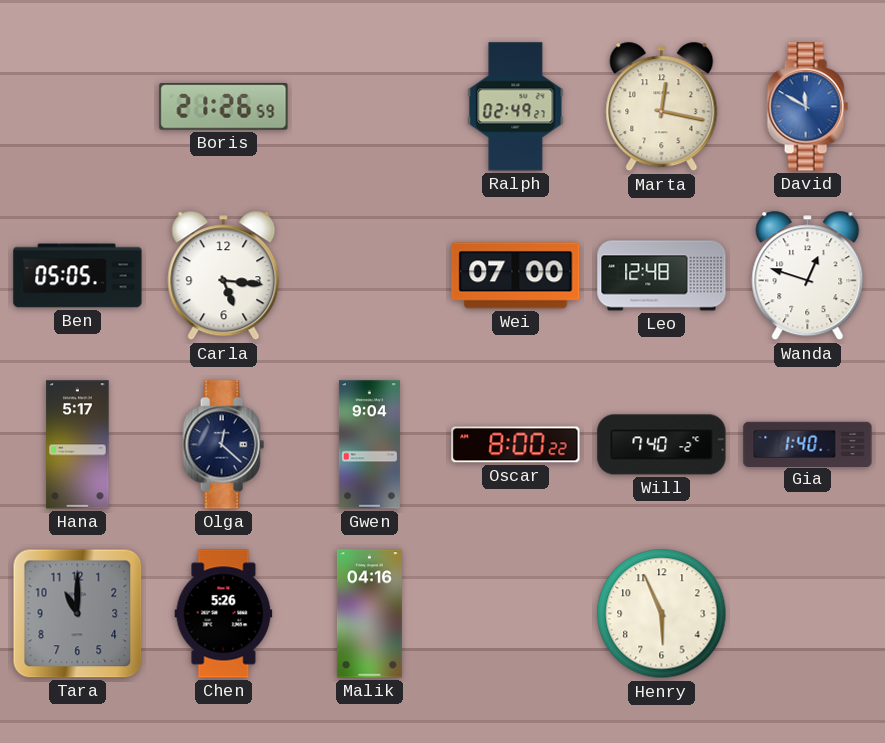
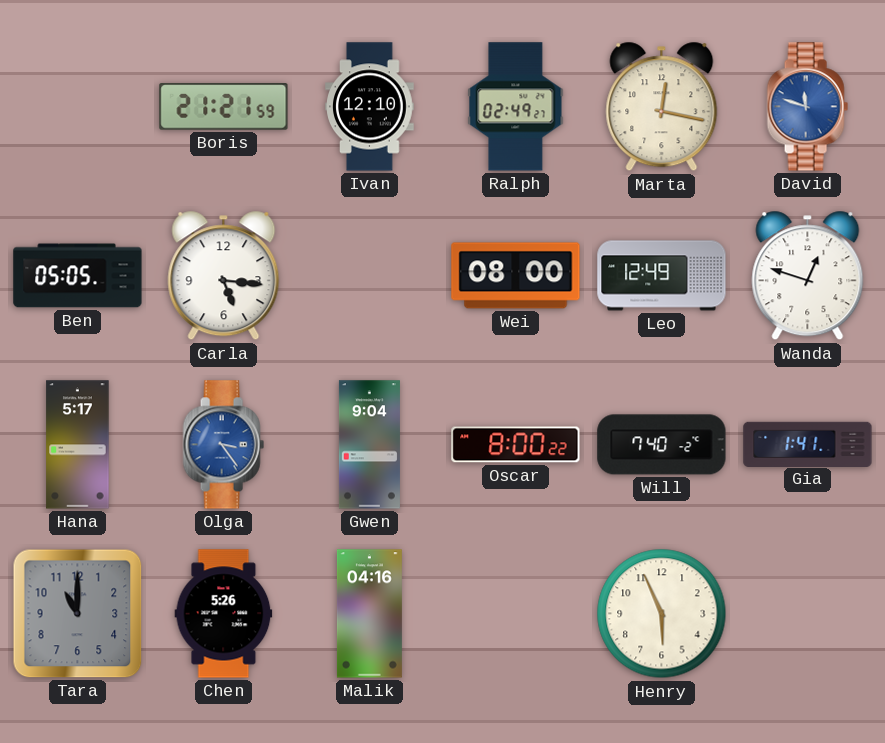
Boris: 21:26 -> 21:21
Ivan: none -> 12:10
David: 11:50 -> 11:48
Wei: 07:00 -> 08:00
Leo: 12:48 -> 12:49
Olga: 12:22 -> 3:24
Olga dial: navy -> blue
Gia: 1:40 -> 1:41
